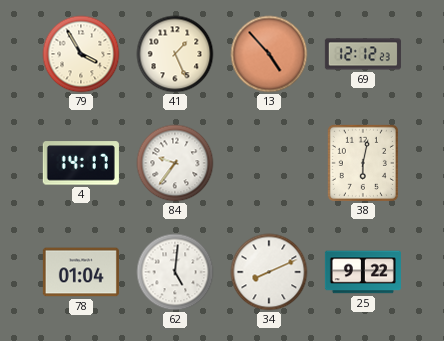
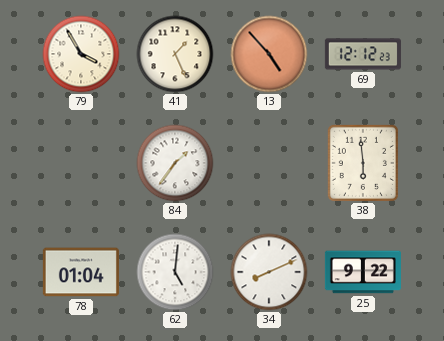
4: 14:17 -> none
84: 9:36 -> 1:36
38: 6:02 -> 5:59
